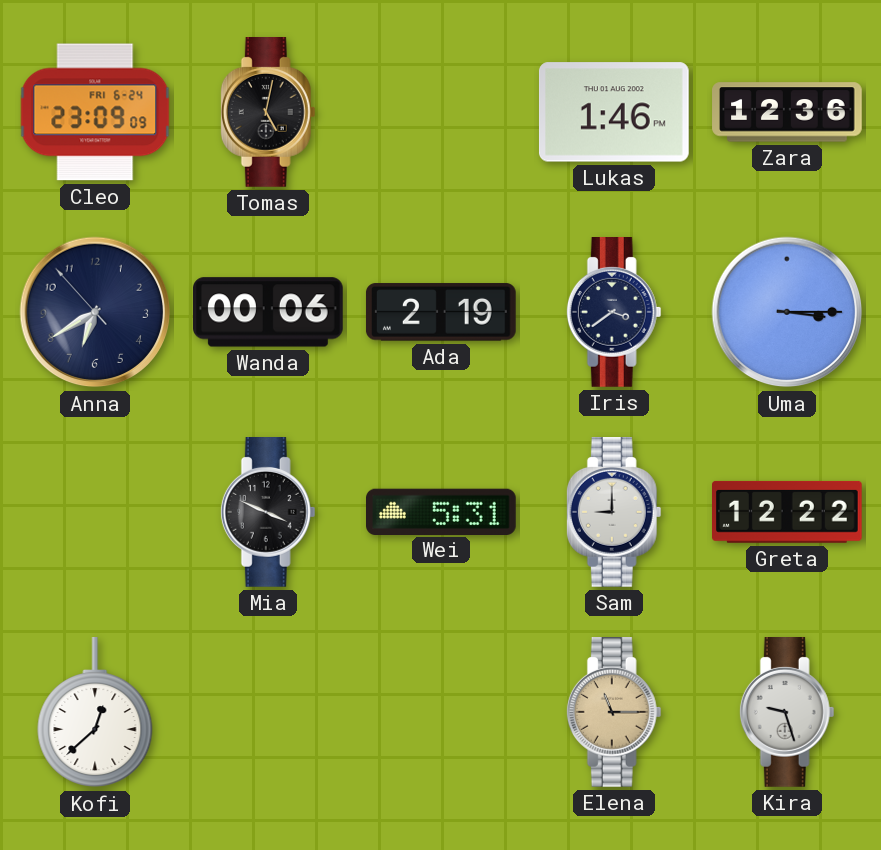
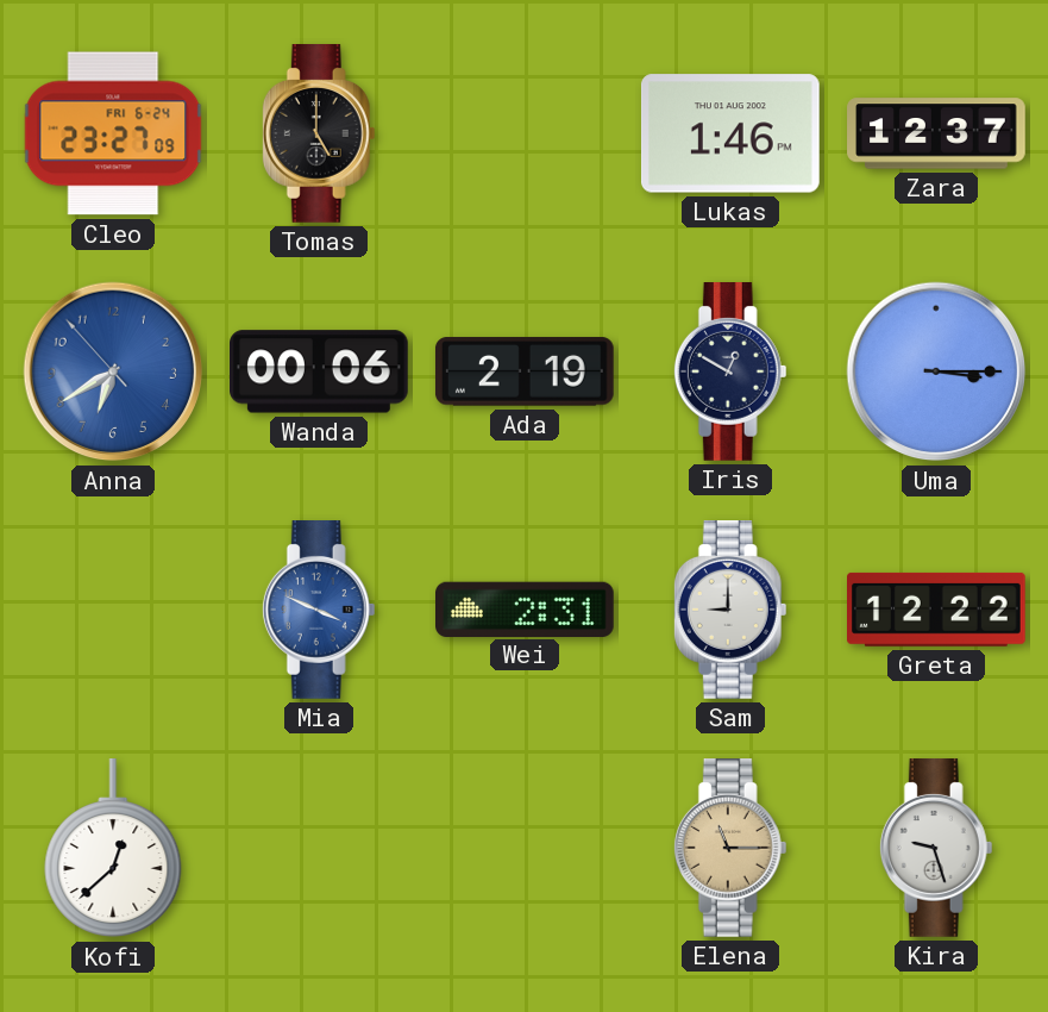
Cleo: 23:09 -> 23:27
Tomas: 5:02 -> 5:00
Zara: 12:36 -> 12:37
Anna dial: navy -> blue
Iris: 3:39 -> 12:50
Mia dial: black -> blue
Wei: 5:31 -> 2:31
